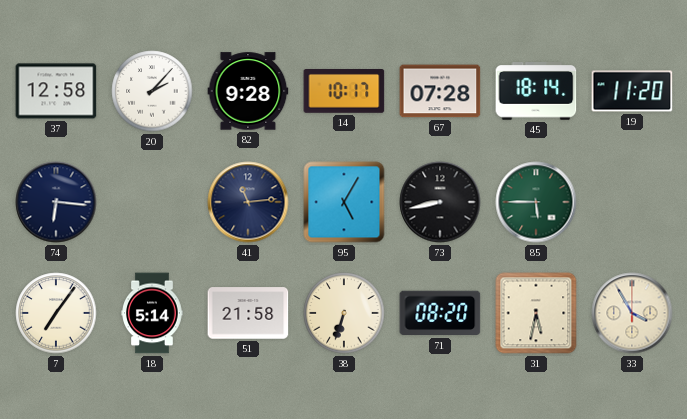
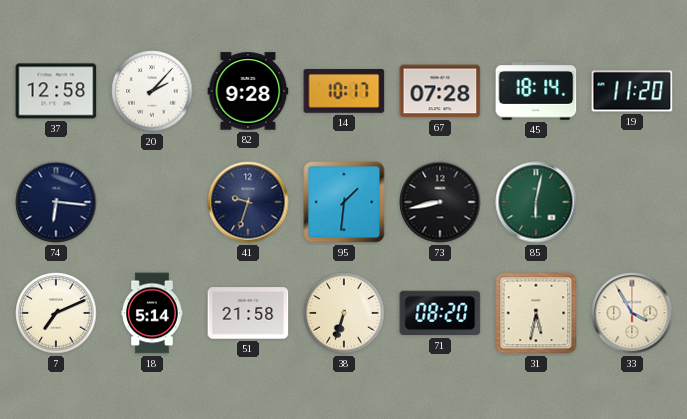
41: 11:14 -> 9:33
95: 5:05 -> 1:31
85: 5:45 -> 6:02
7: 7:06 -> 7:11
